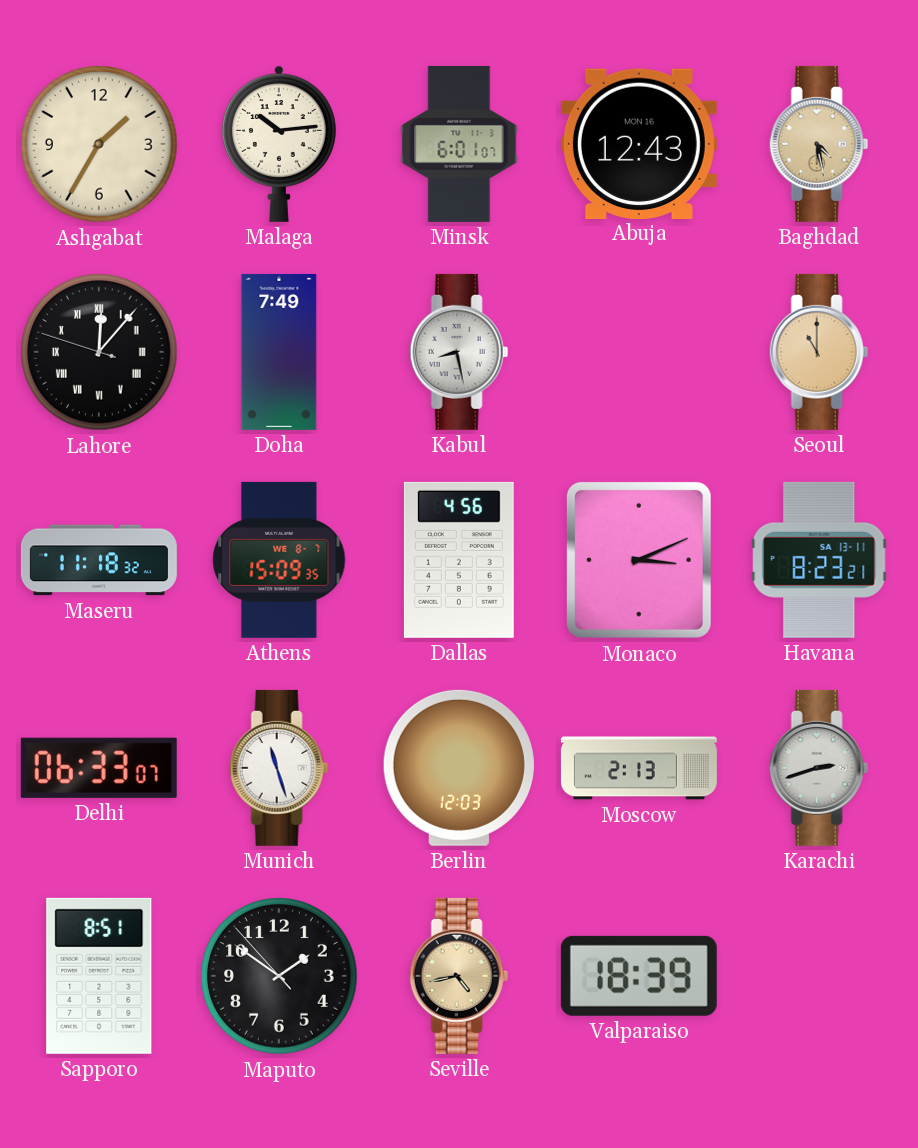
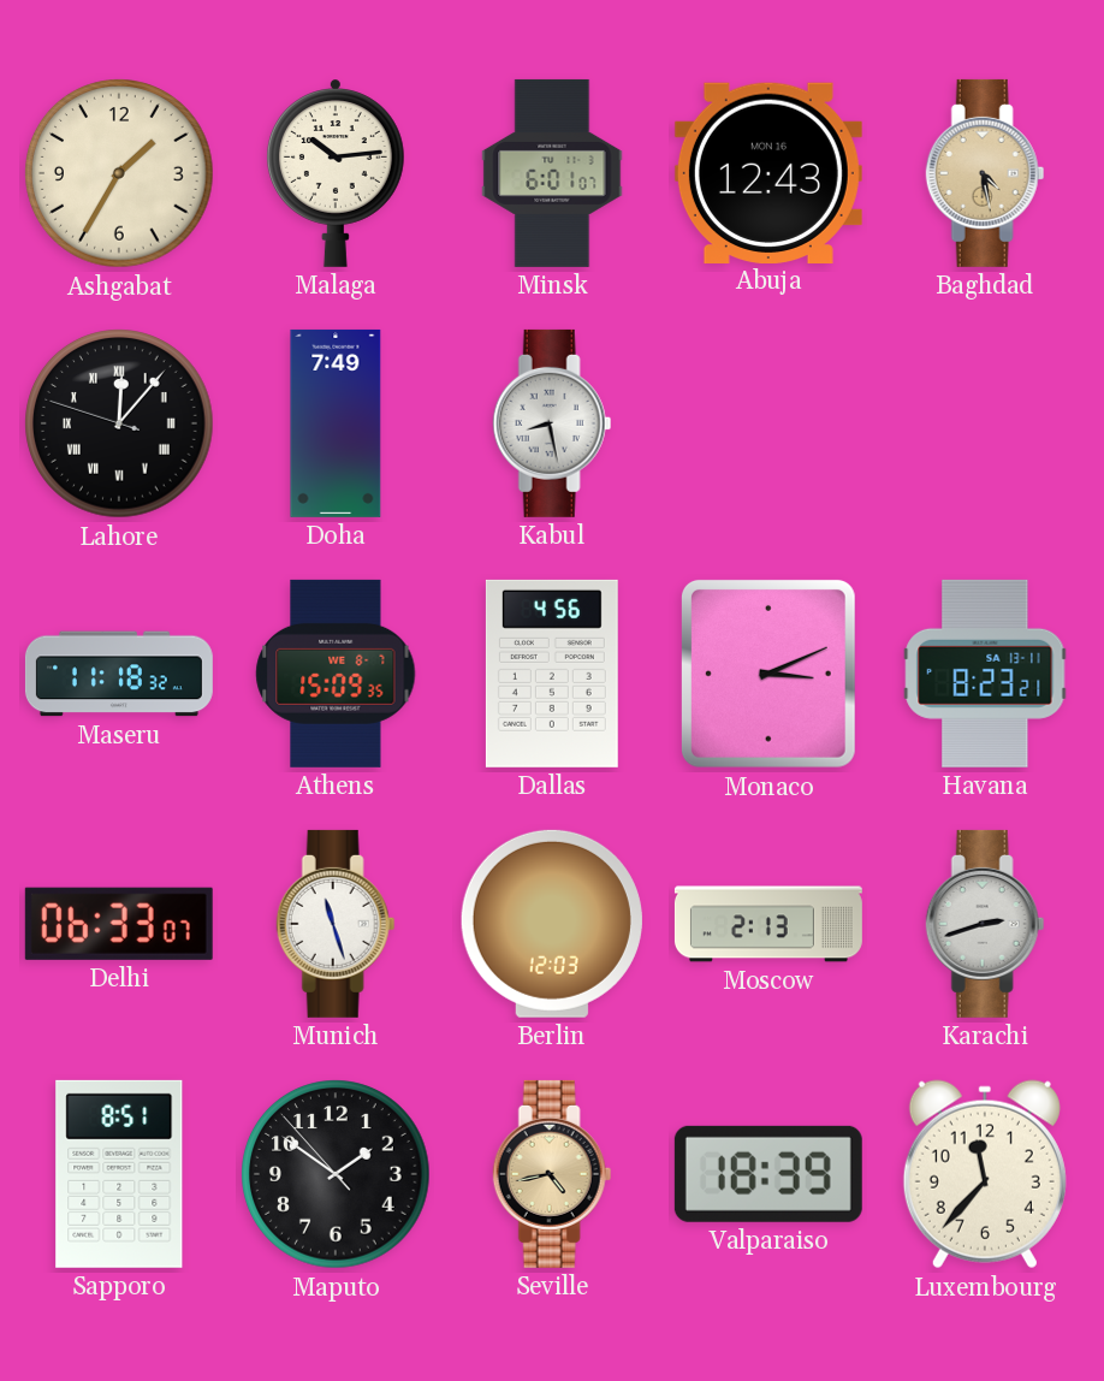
Seoul: 11:00 -> none
Luxembourg: none -> 11:37
